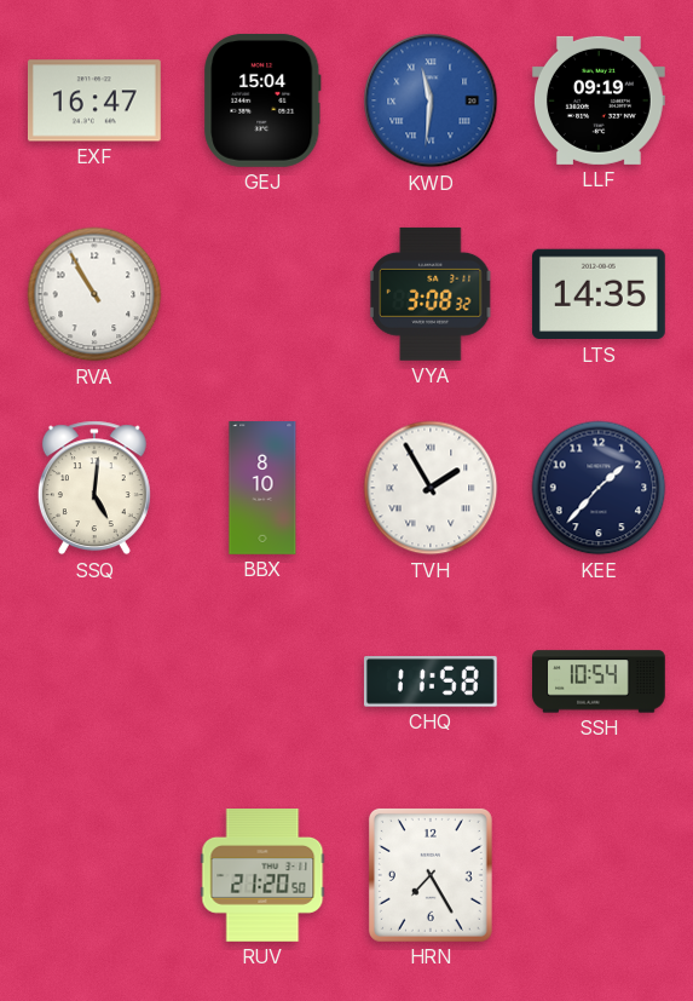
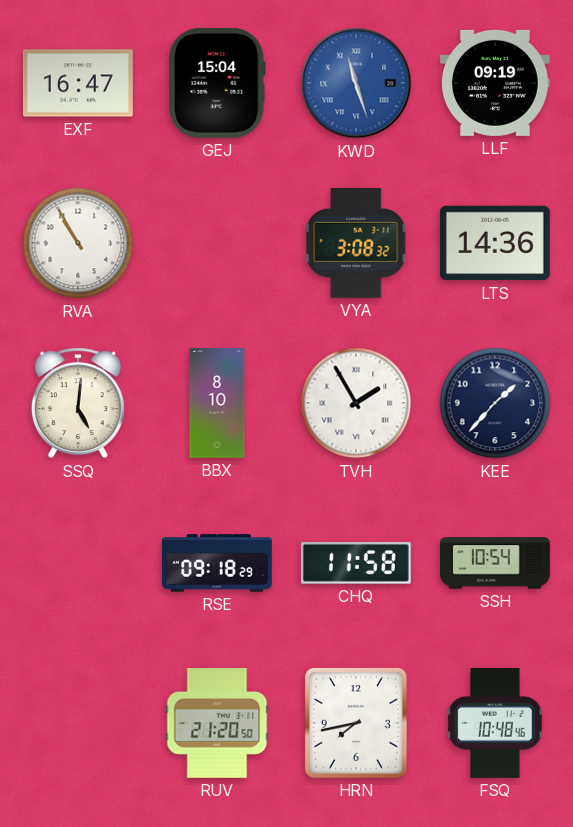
KWD: 11:31 -> 11:27
LTS: 14:35 -> 14:36
RSE: none -> 09:18
HRN: 7:25 -> 7:43
FSQ: none -> 10:48
